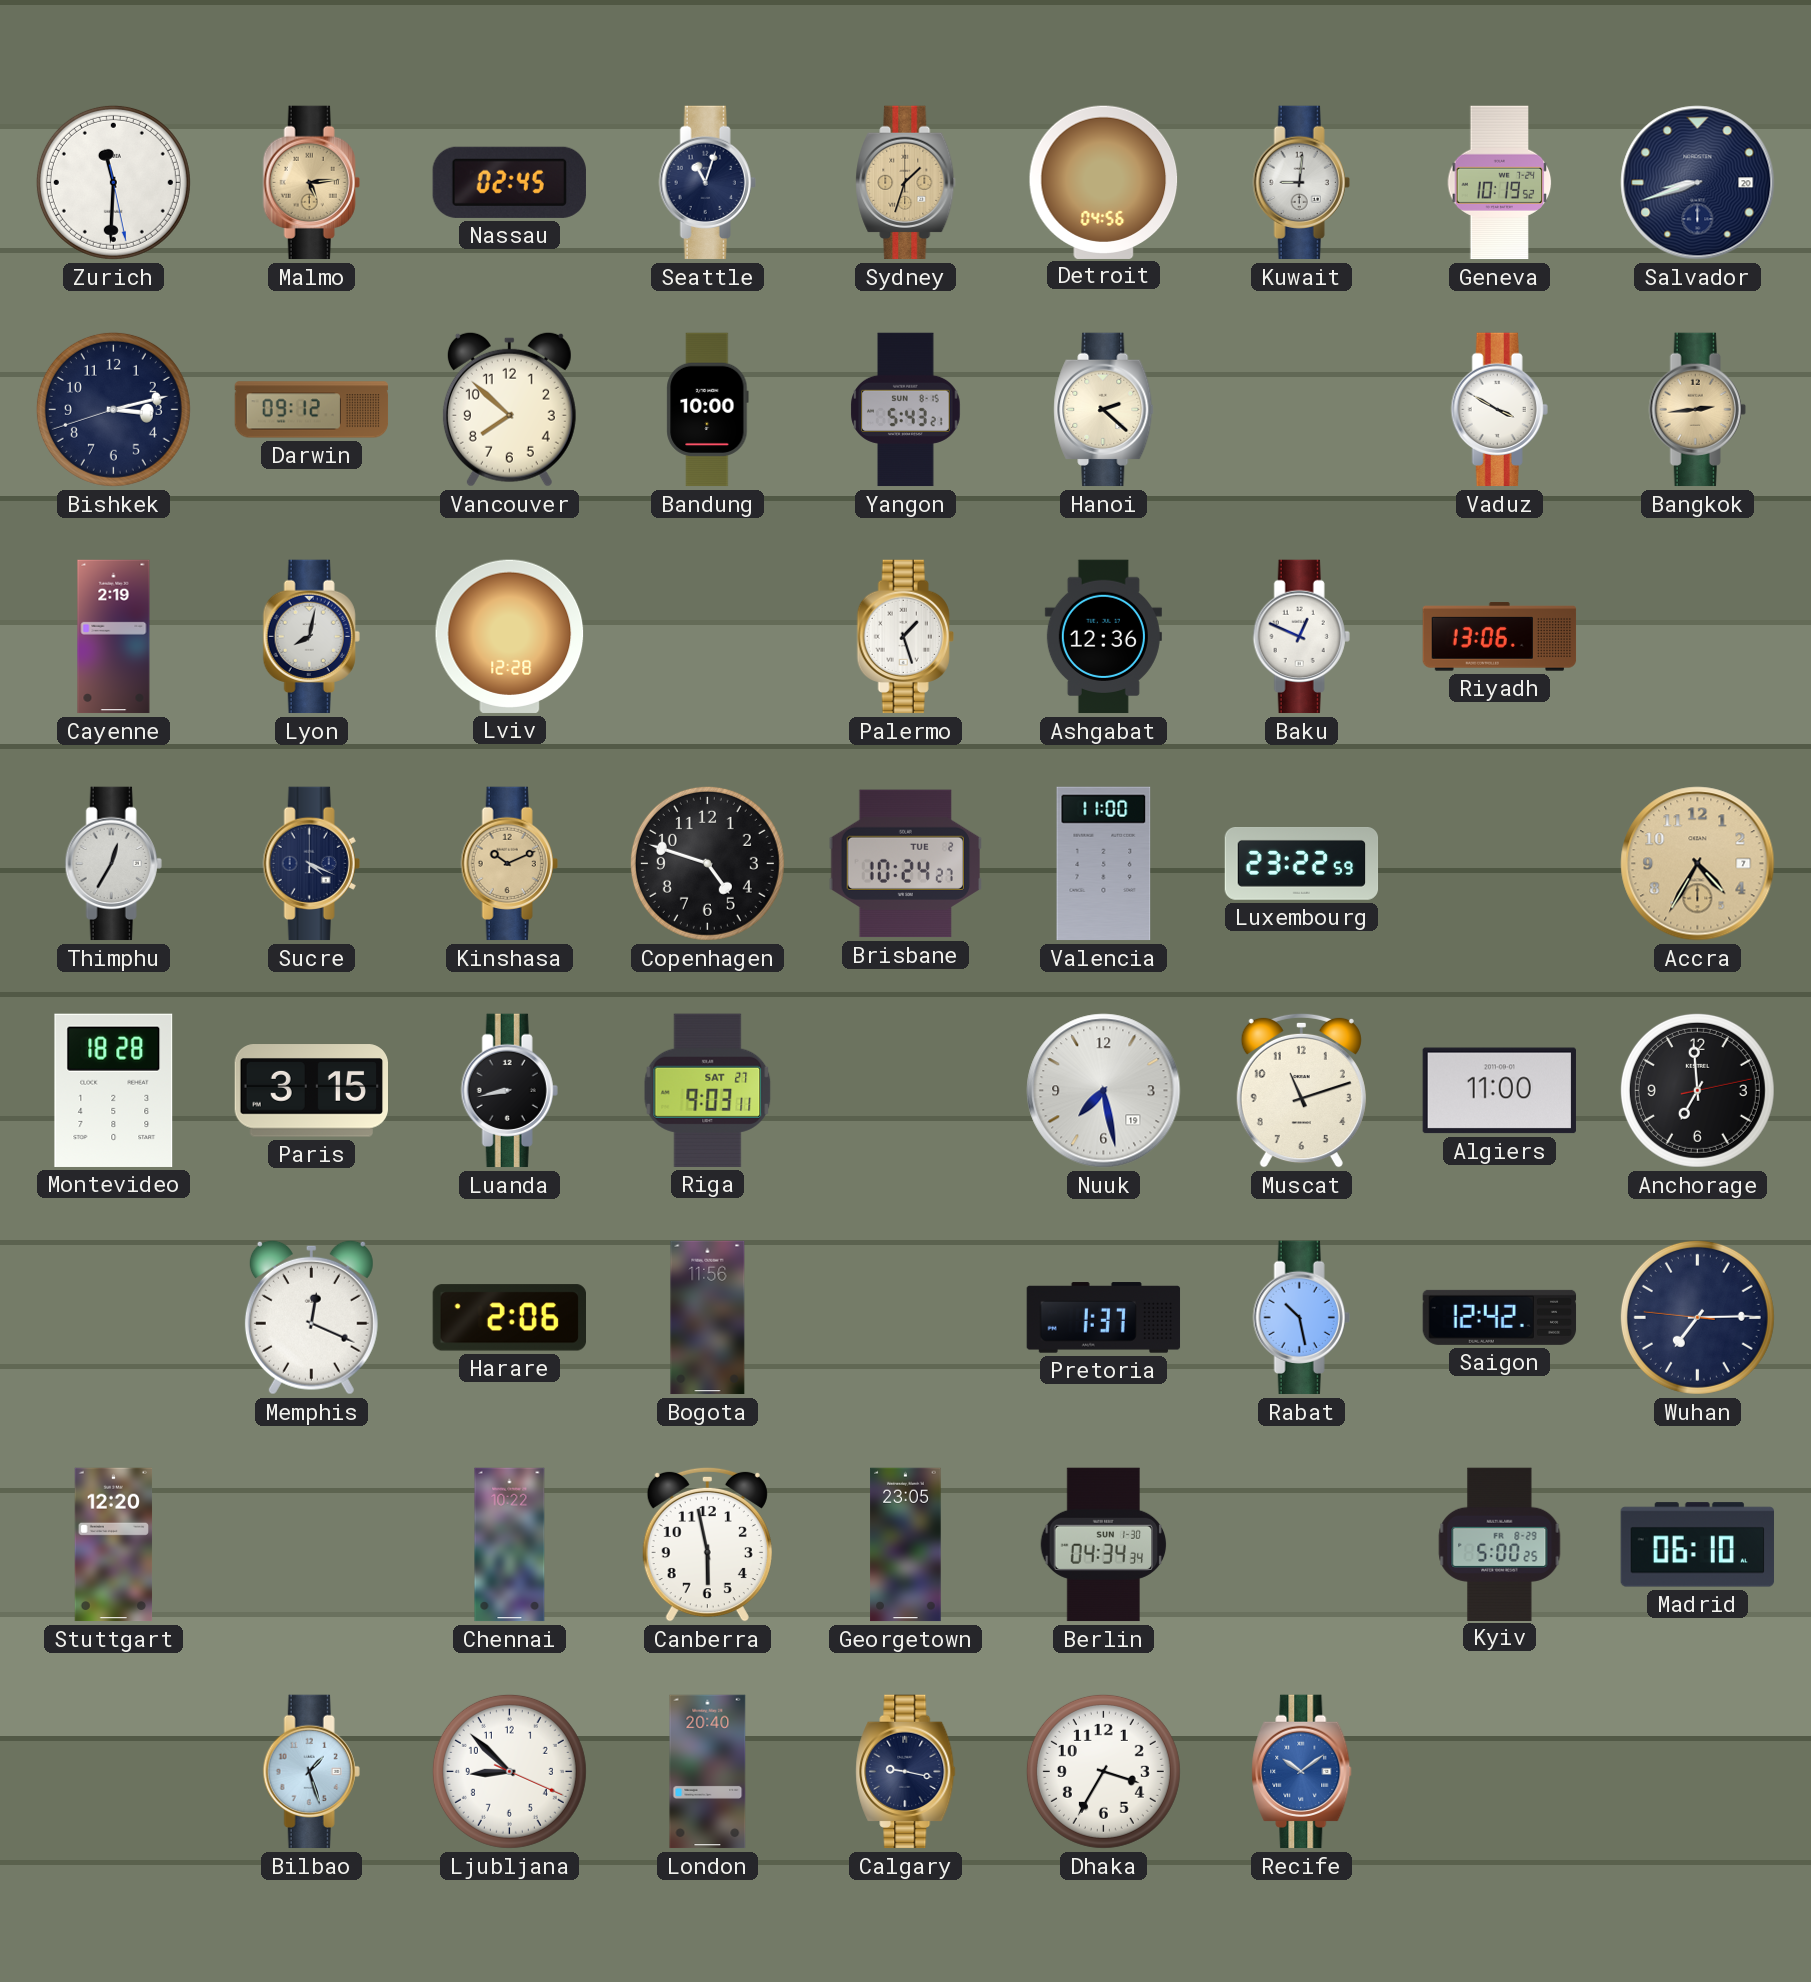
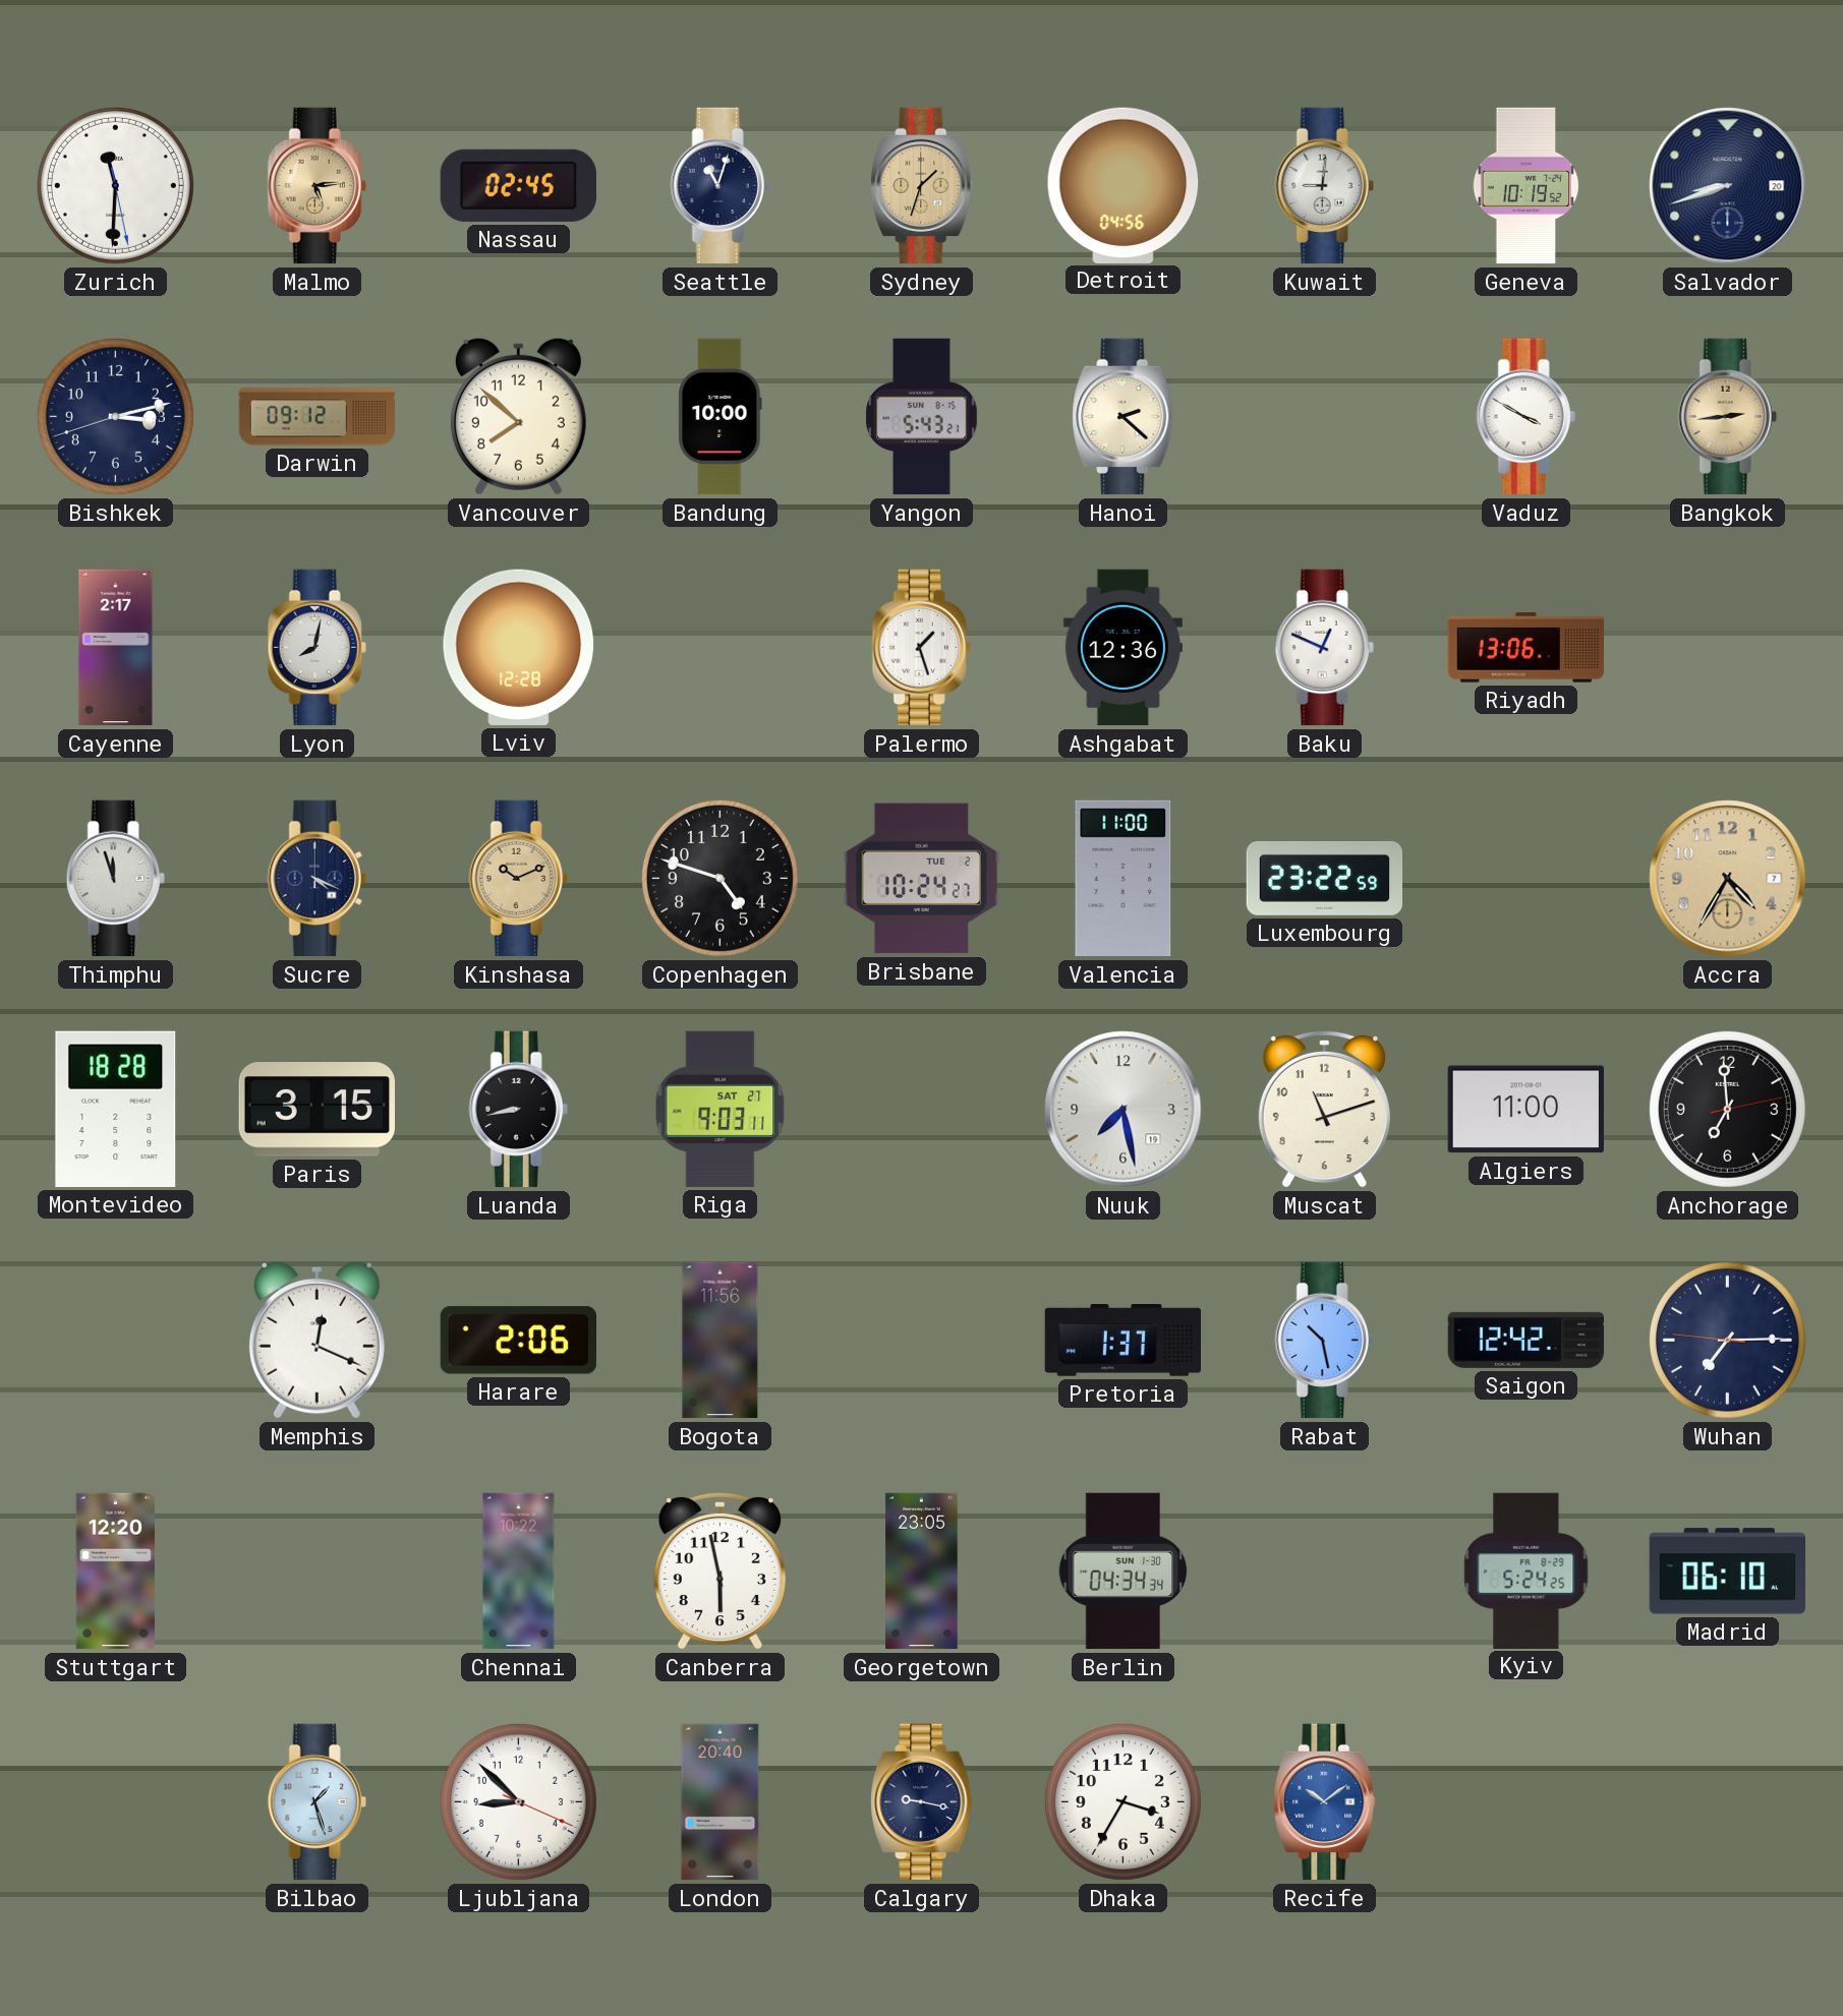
Cayenne: 2:19 -> 2:17
Thimphu: 12:35 -> 11:57
Kyiv: 5:00 -> 5:24
